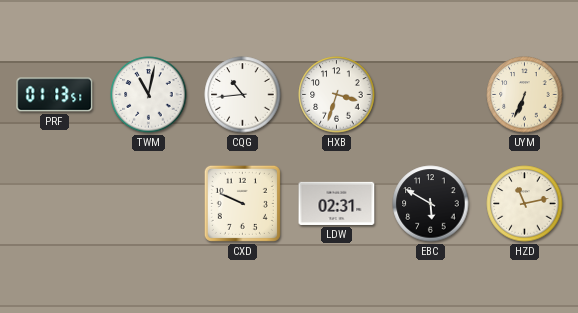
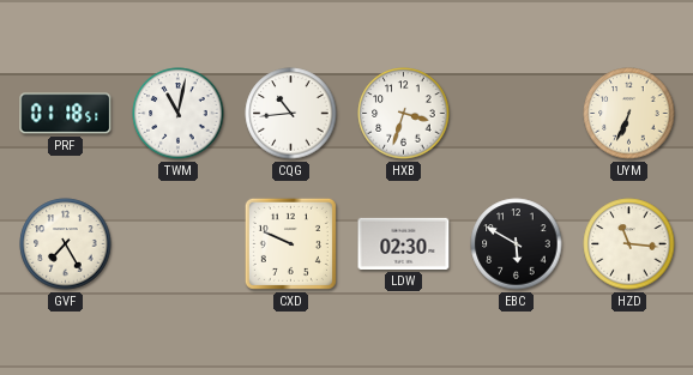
PRF: 01:13 -> 01:18
GVF: none -> 7:25
LDW: 02:31 -> 02:30
HZD: 11:13 -> 11:16
